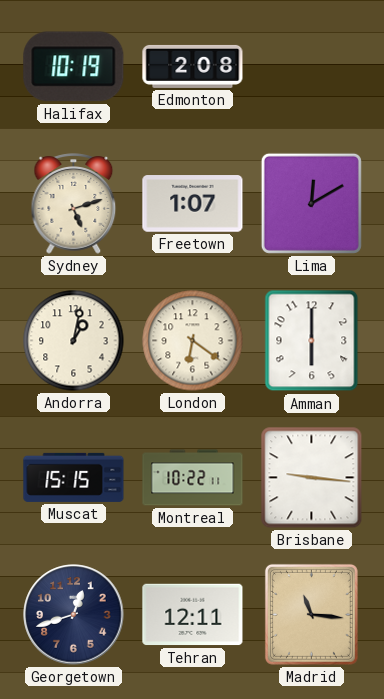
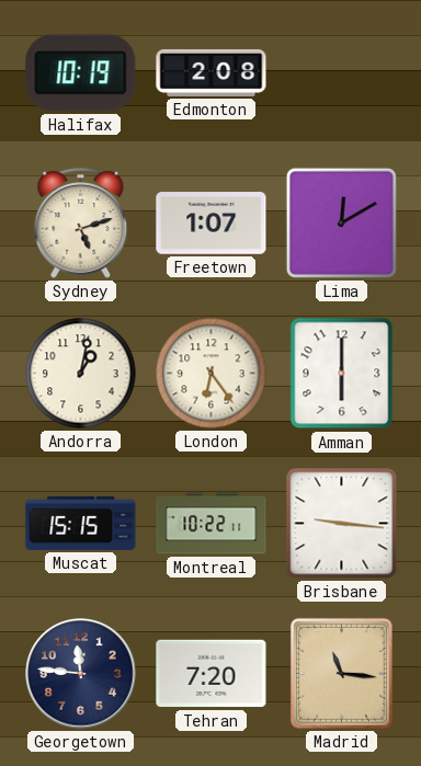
London: 6:21 -> 6:24
Georgetown: 12:42 -> 11:46
Tehran: 12:11 -> 7:20
